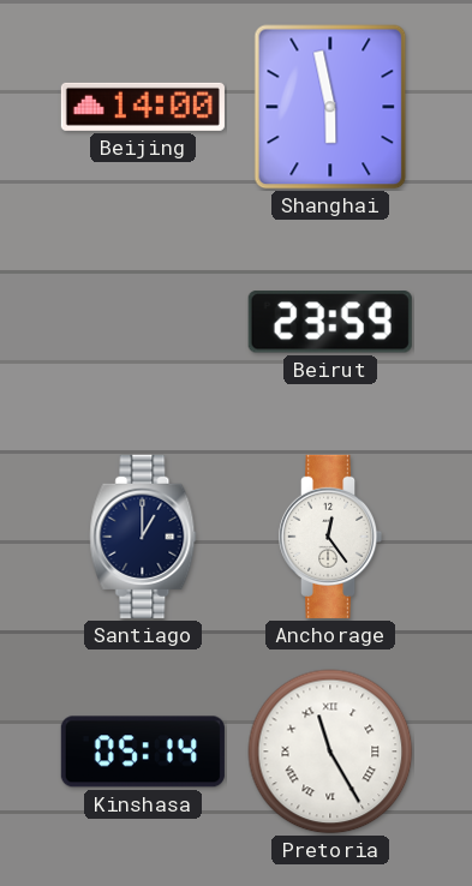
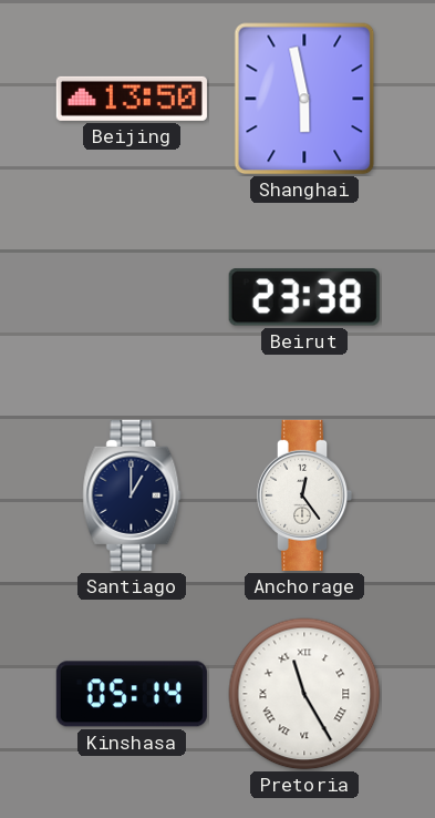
Beijing: 14:00 -> 13:50
Beirut: 23:59 -> 23:38
